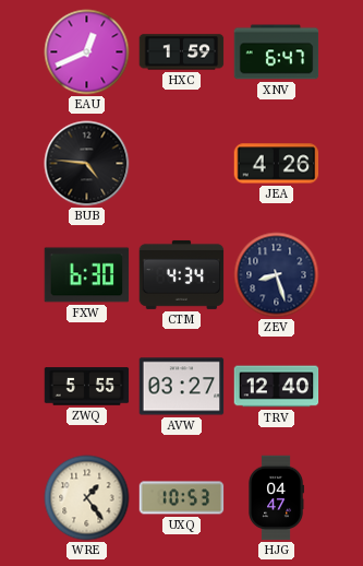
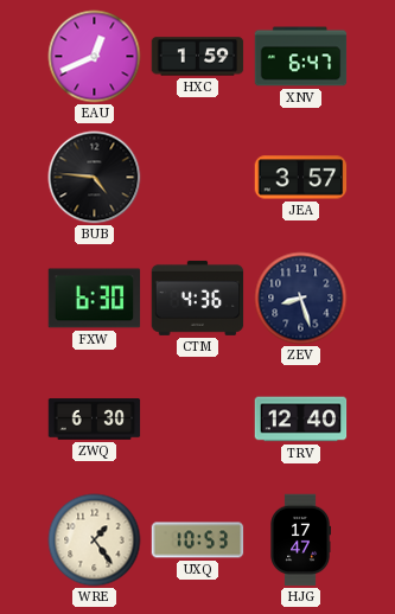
JEA: 4:26 -> 3:57
CTM: 4:34 -> 4:36
ZWQ: 5:55 -> 6:30
AVW: 03:27 -> none
HJG: 04:47 -> 17:47
